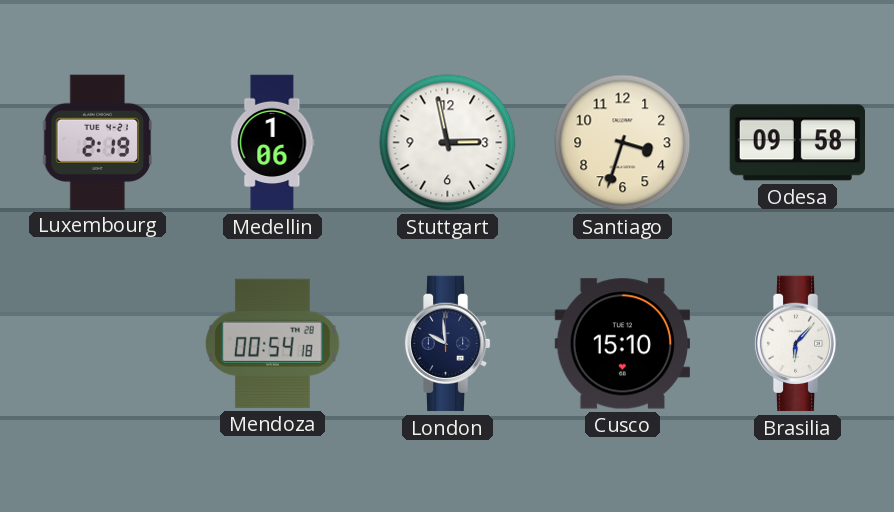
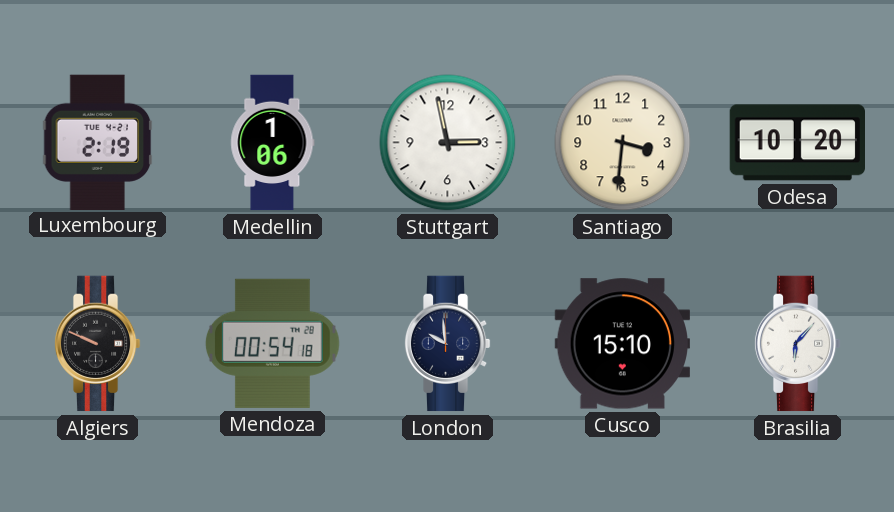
Santiago: 3:33 -> 3:31
Odesa: 09:58 -> 10:20
Algiers: none -> 9:49
